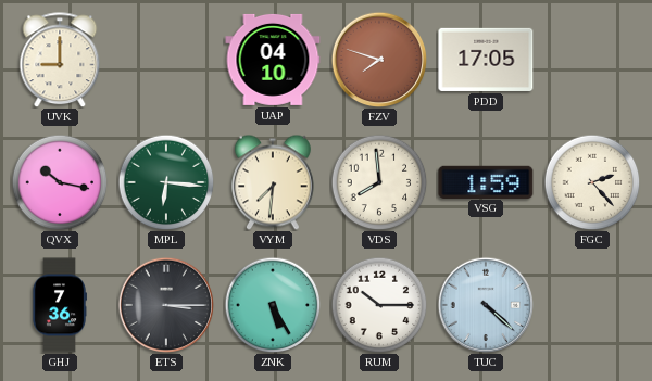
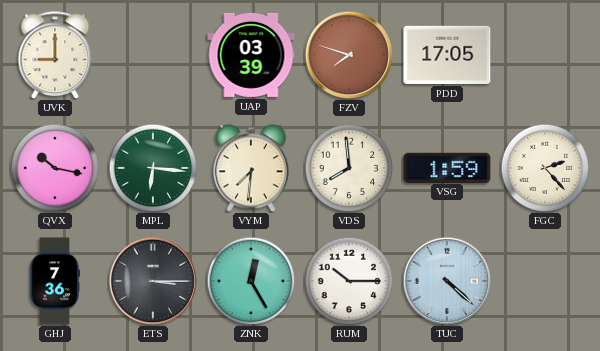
UAP: 04:10 -> 03:39
ZNK: 5:25 -> 12:25
